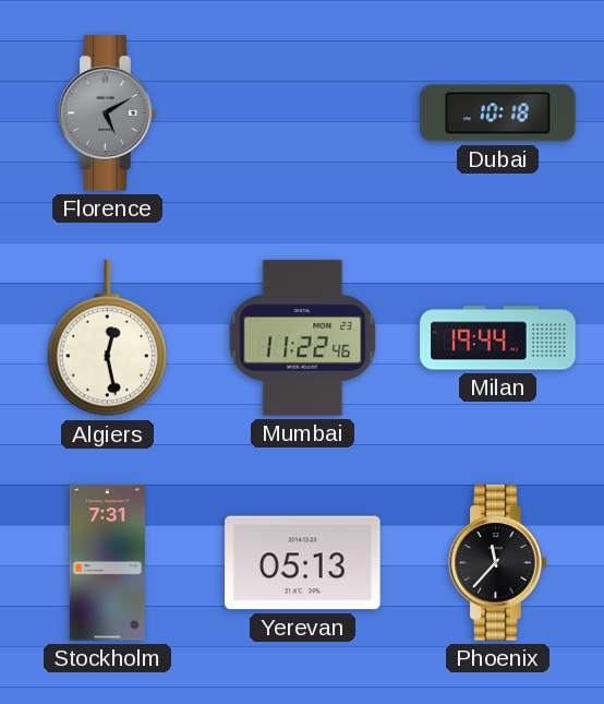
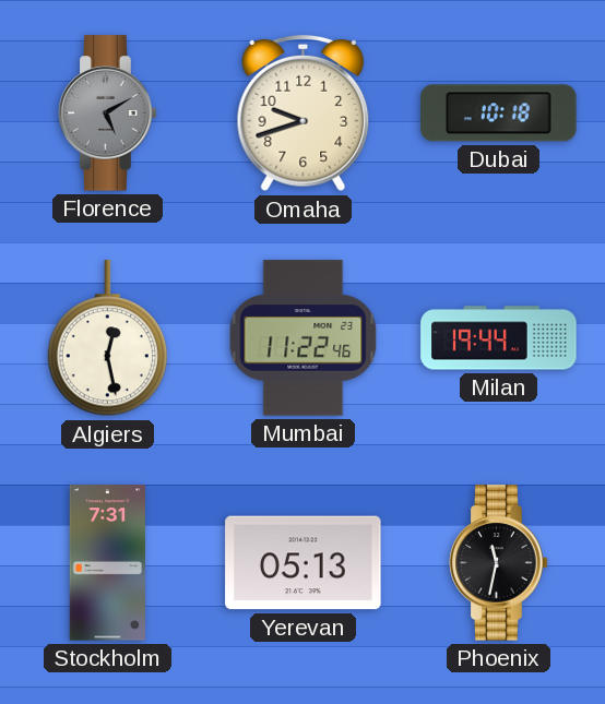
Omaha: none -> 9:42
Phoenix: 11:37 -> 11:32
